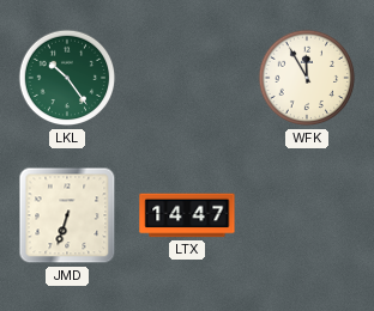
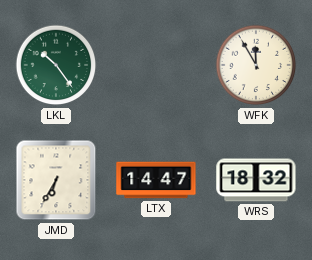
JMD: 6:33 -> 6:35
WRS: none -> 18:32
